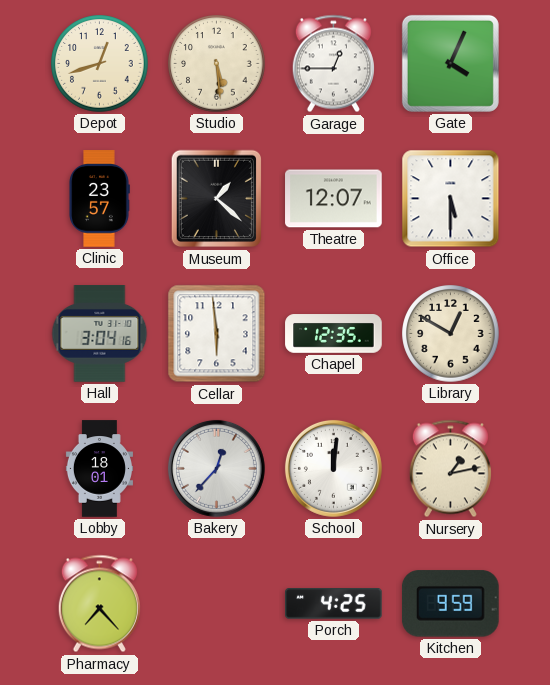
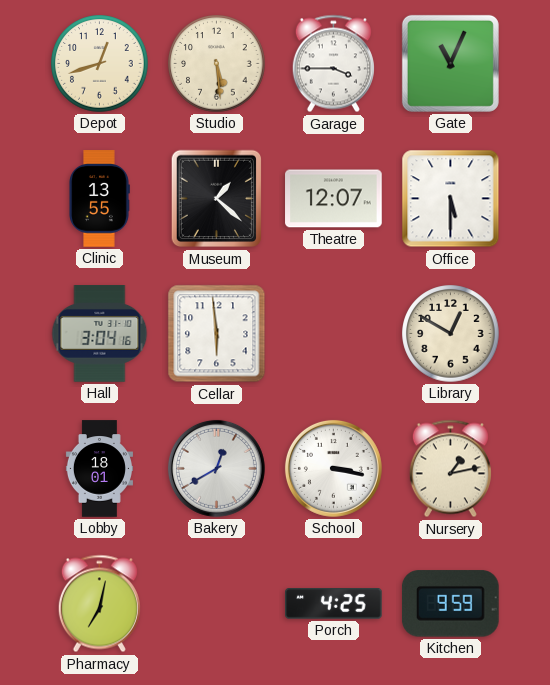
Garage: 12:45 -> 3:45
Gate: 4:04 -> 11:04
Clinic: 23:57 -> 13:55
Chapel: 12:35 -> none
Bakery: 12:37 -> 12:40
School: 12:01 -> 3:17
Pharmacy: 7:23 -> 7:02
